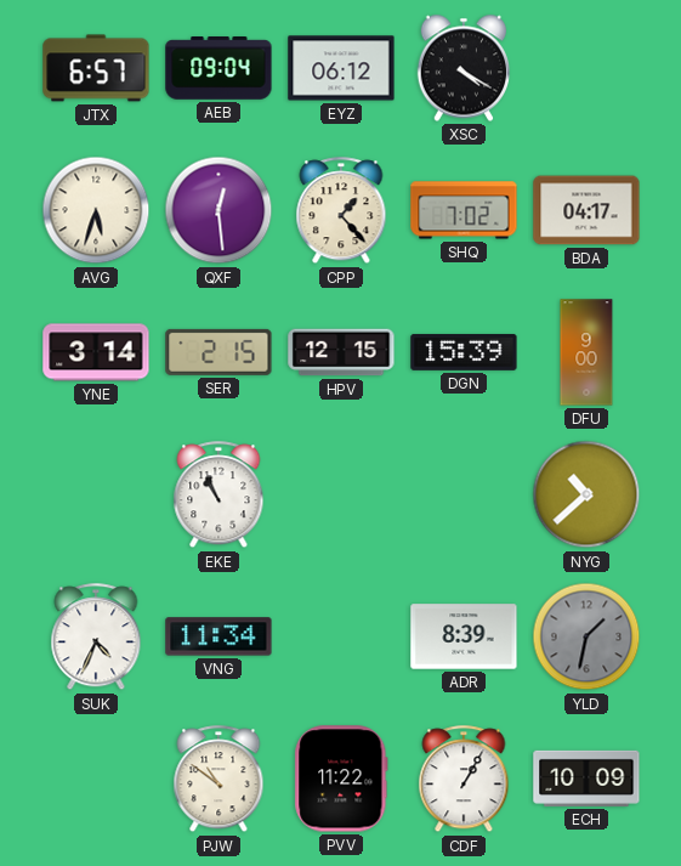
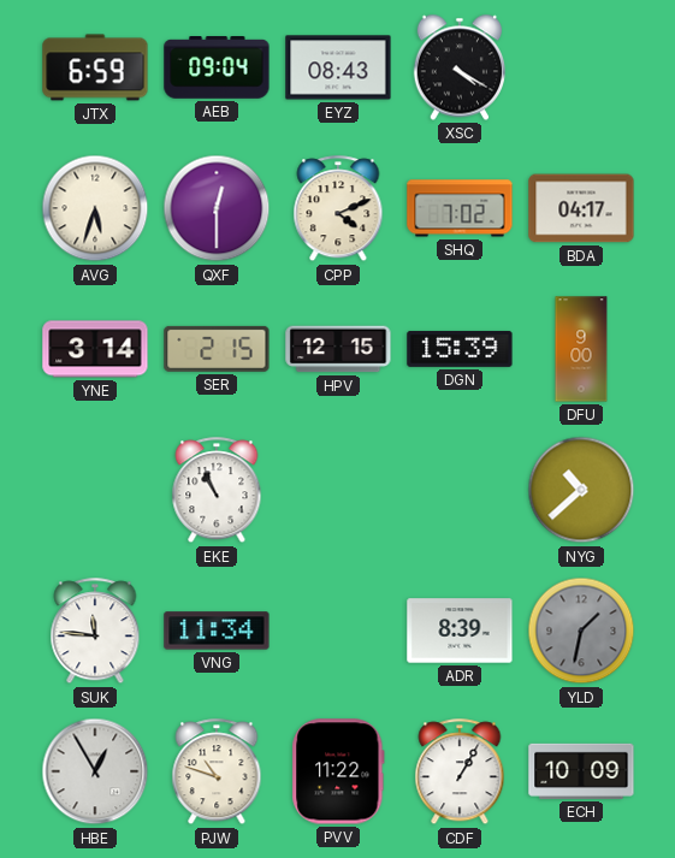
JTX: 6:57 -> 6:59
EYZ: 06:12 -> 08:43
QXF: 12:29 -> 12:30
CPP: 1:23 -> 4:11
SUK: 4:34 -> 11:46
HBE: none -> 12:55
PJW: 10:51 -> 10:48
